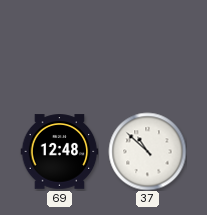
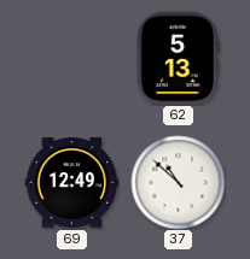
62: none -> 5:13
69: 12:48 -> 12:49
